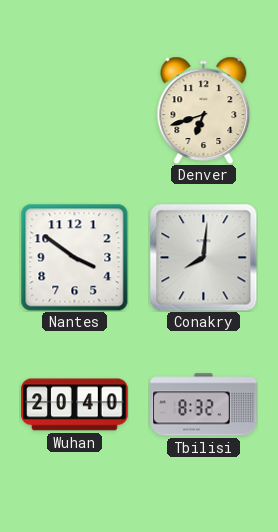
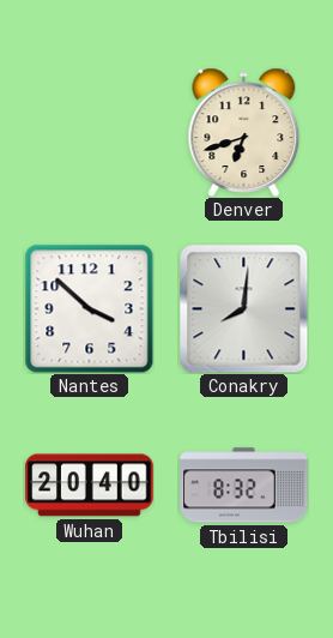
Nantes: 3:51 -> 3:52
